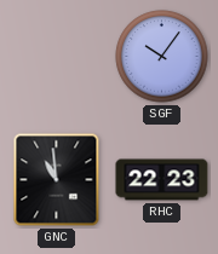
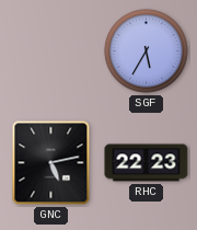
SGF: 10:06 -> 5:35
GNC: 10:59 -> 5:13
